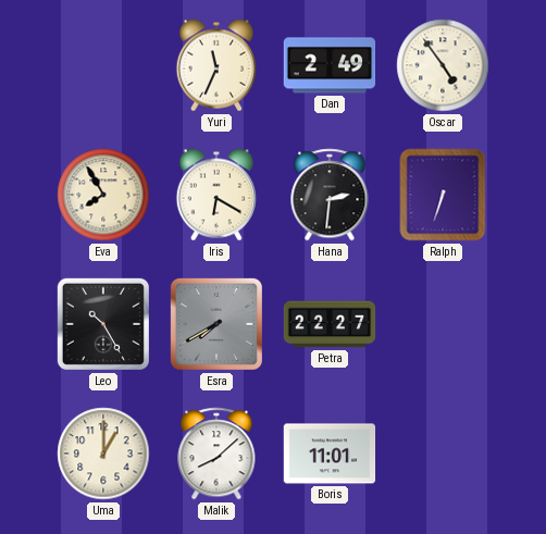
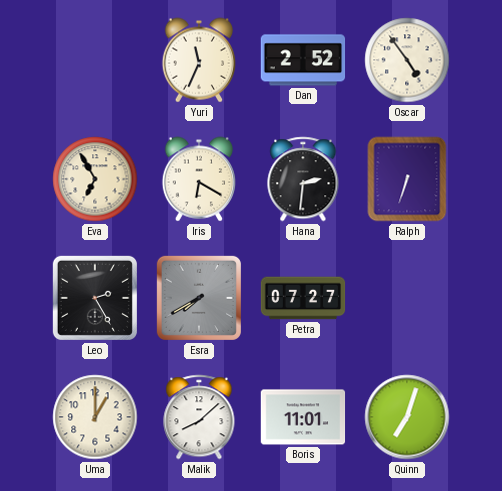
Dan: 2:49 -> 2:52
Eva: 7:55 -> 6:55
Leo: 10:25 -> 2:25
Petra: 22:27 -> 07:27
Quinn: none -> 7:03
